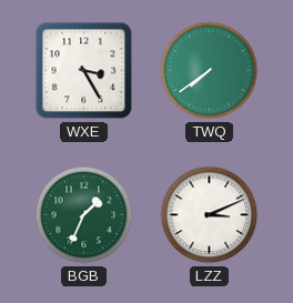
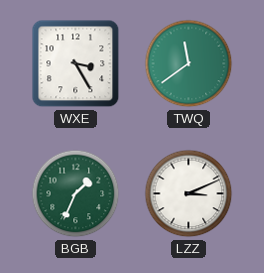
TWQ: 7:39 -> 11:39
